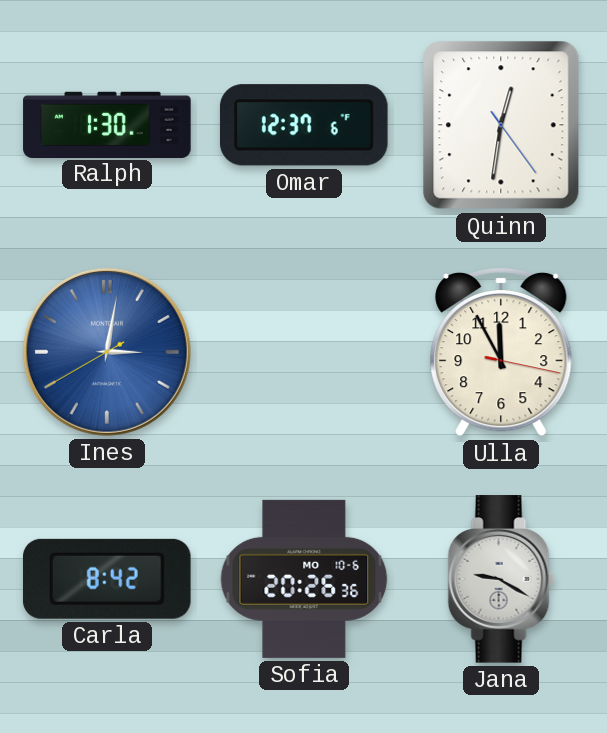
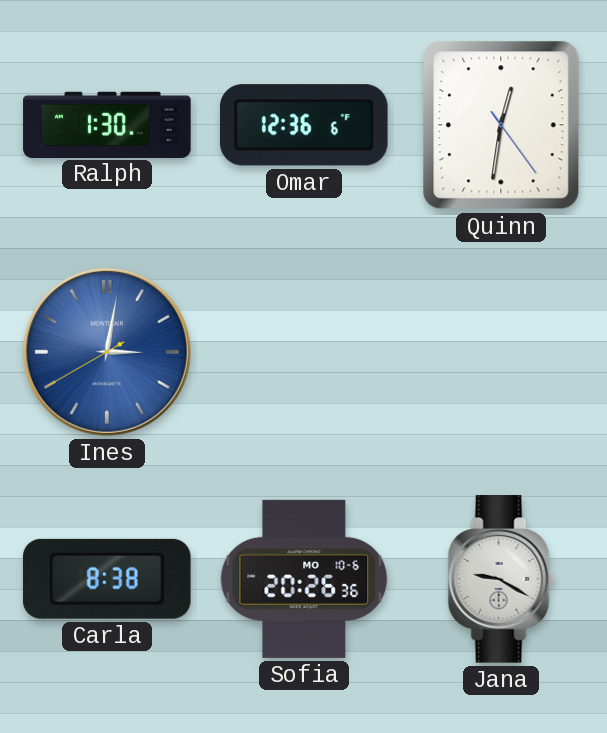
Omar: 12:37 -> 12:36
Ulla: 11:55 -> none
Carla: 8:42 -> 8:38
